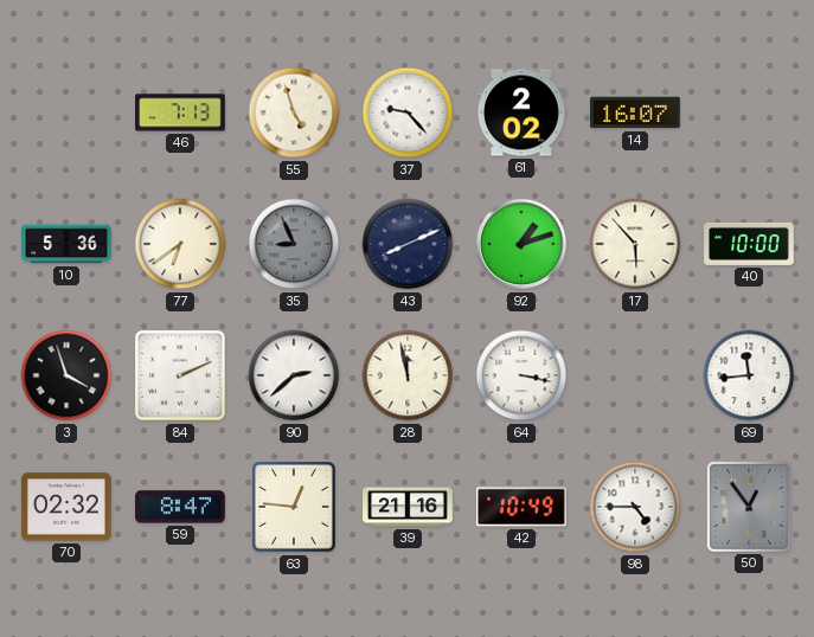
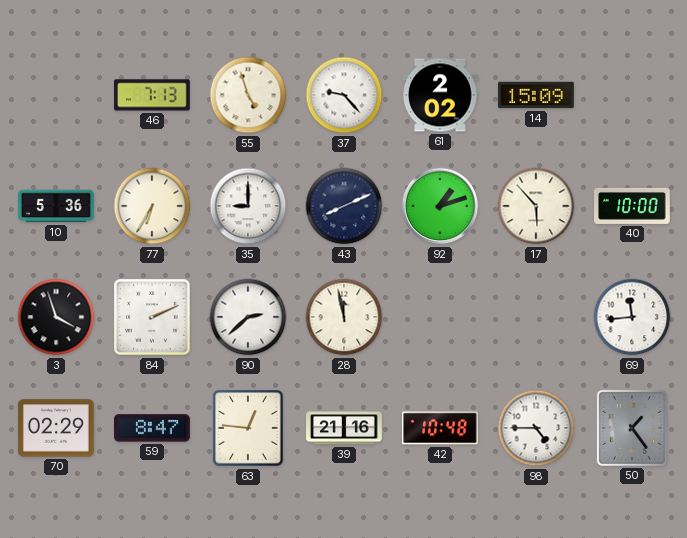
14: 16:07 -> 15:09
77: 6:39 -> 6:35
35: 8:56 -> 9:00
35 dial: grey -> white
64: 3:17 -> none
70: 02:32 -> 02:29
42: 10:49 -> 10:48
50: 12:54 -> 1:24
